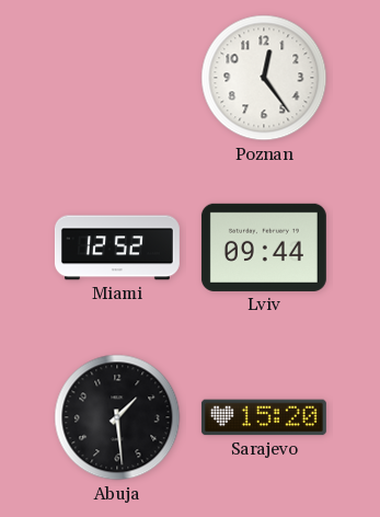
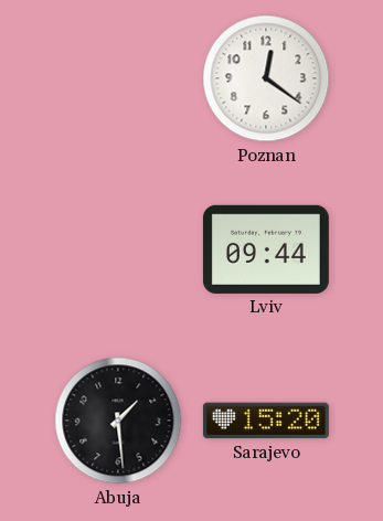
Poznan: 12:24 -> 12:21
Miami: 12:52 -> none
